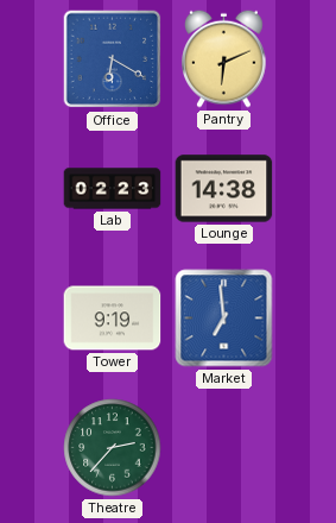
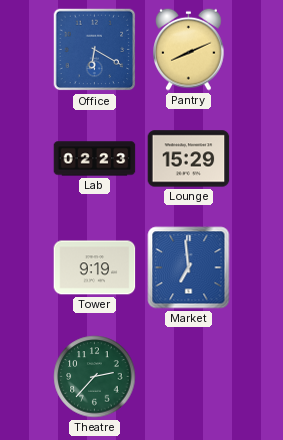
Pantry: 6:11 -> 8:11
Lounge: 14:38 -> 15:29
